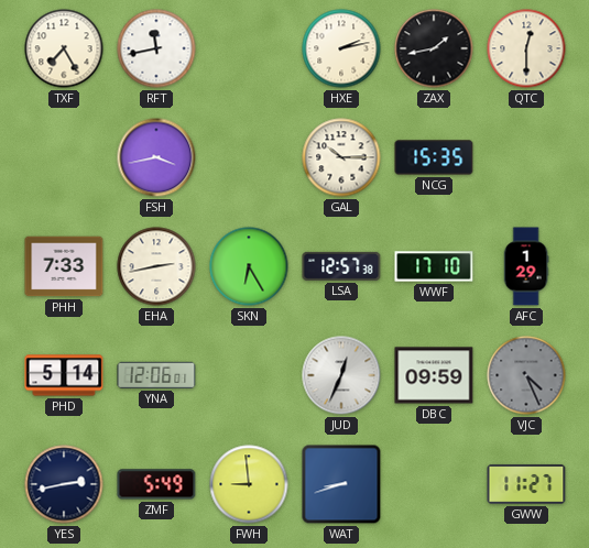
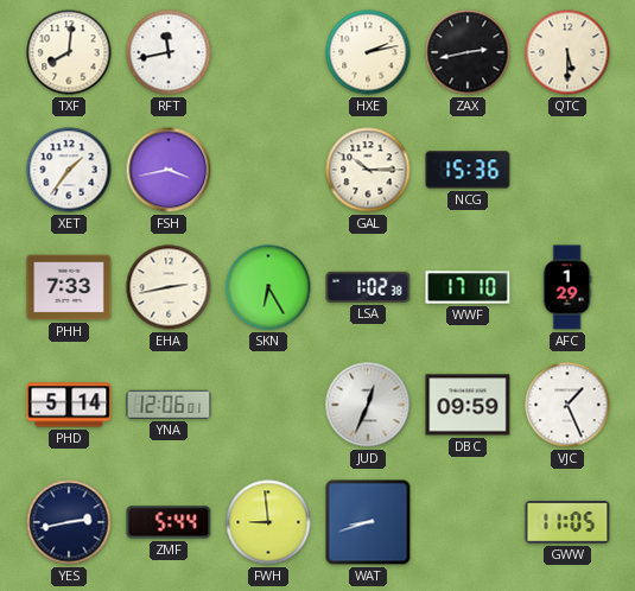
TXF: 7:25 -> 8:01
ZAX: 1:43 -> 2:43
QTC: 12:30 -> 5:30
XET: none -> 1:36
NCG: 15:35 -> 15:36
LSA: 12:57 -> 1:02
VJC: 4:26 -> 1:26
VJC dial: grey -> white
ZMF: 5:49 -> 5:44
GWW: 11:27 -> 11:05
